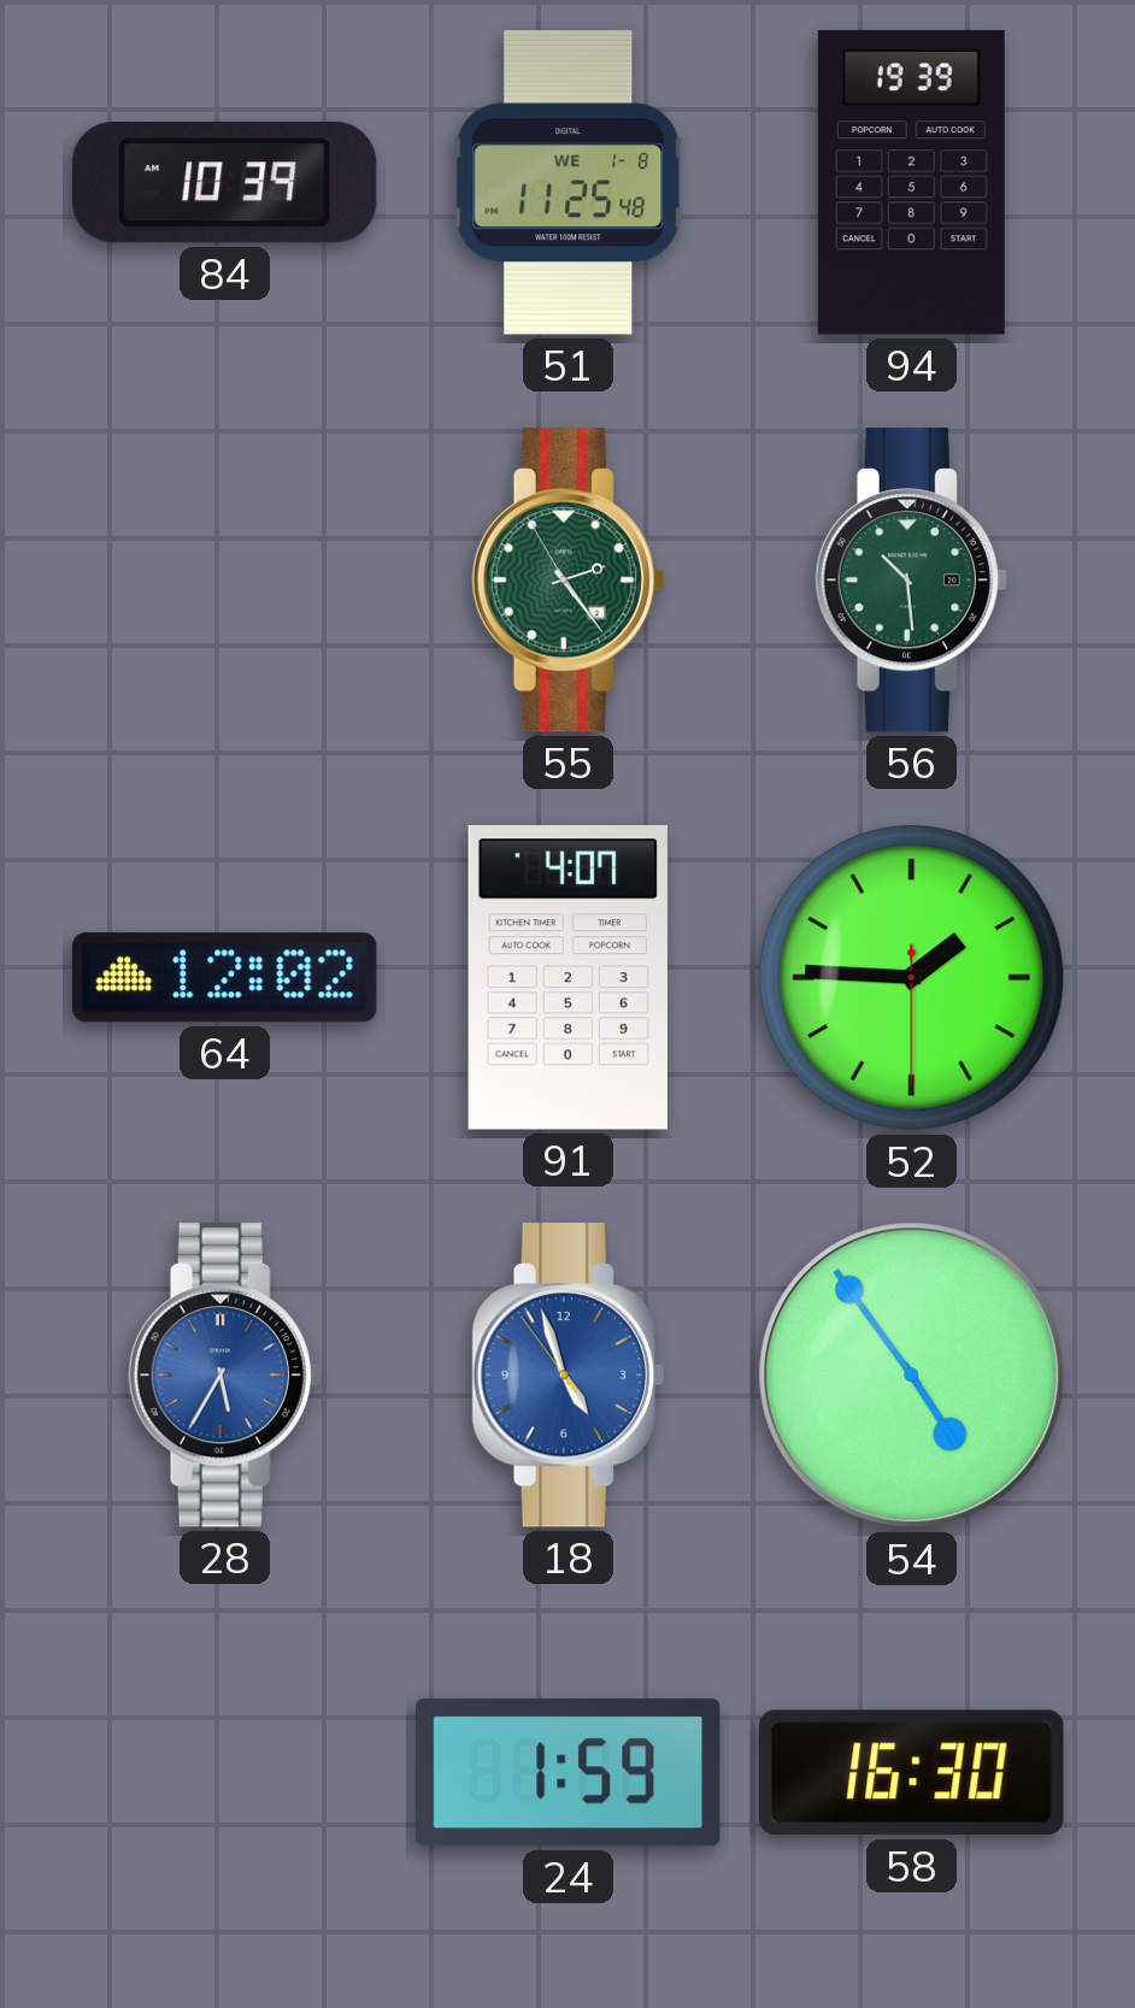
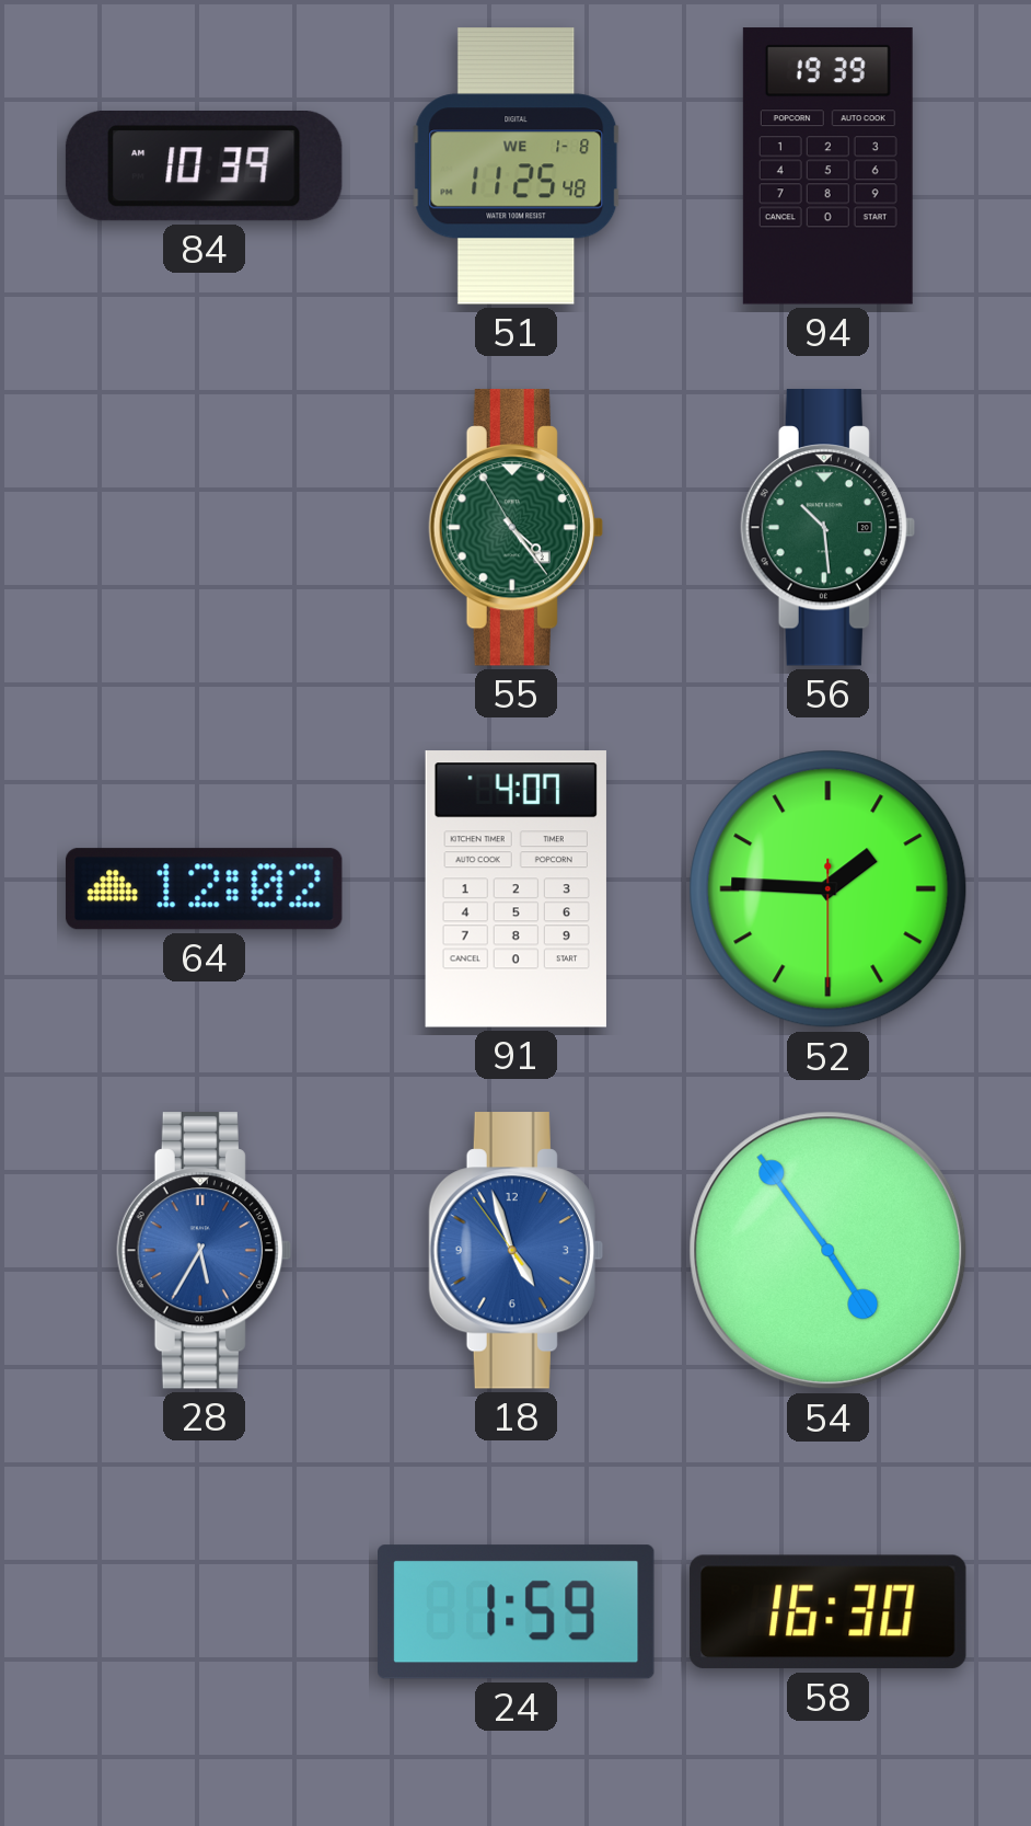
55: 2:23 -> 4:23
